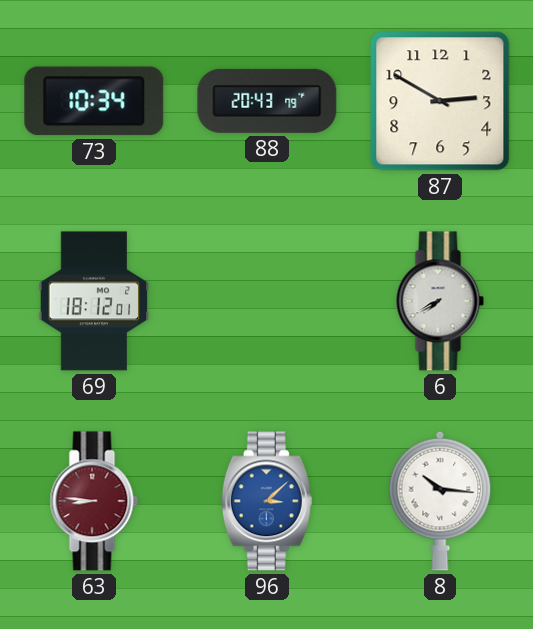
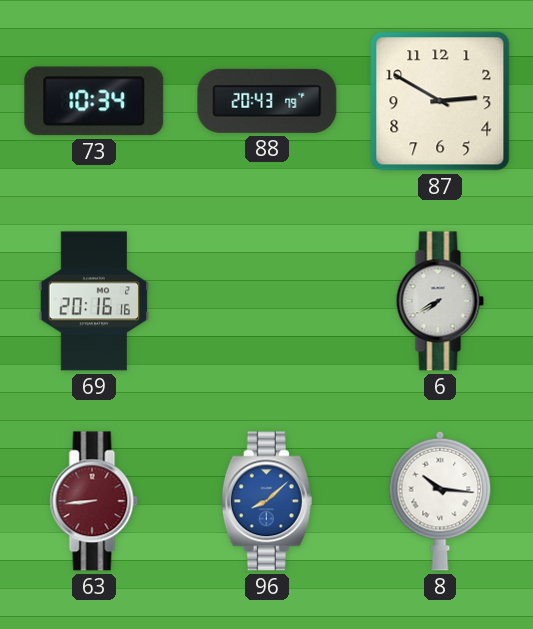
69: 18:12 -> 20:16
63: 8:46 -> 8:44
96: 3:08 -> 8:08
